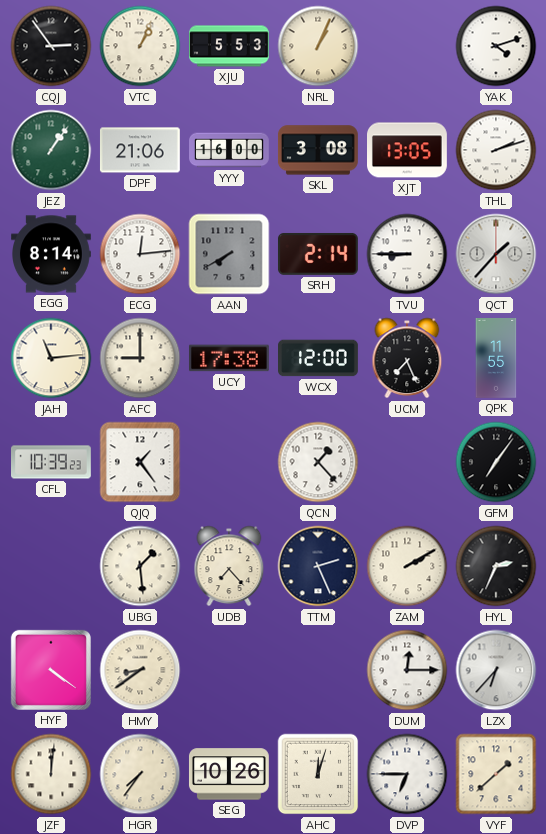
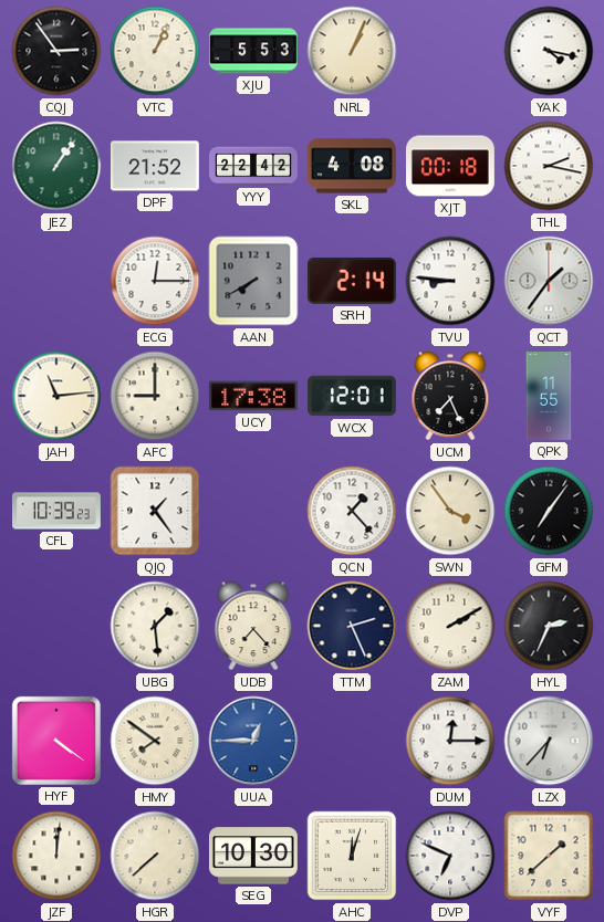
YAK: 4:12 -> 4:17
DPF: 21:06 -> 21:52
YYY: 16:00 -> 22:42
SKL: 3:08 -> 4:08
XJT: 13:05 -> 00:18
THL: 2:12 -> 2:17
EGG: 8:14 -> none
ECG: 12:14 -> 12:15
TVU: 8:45 -> 8:46
QCT: 1:37 -> 1:36
WCX: 12:00 -> 12:01
SWN: none -> 3:54
HMY: 8:39 -> 7:51
UUA: none -> 12:45
HGR: 7:36 -> 7:38
SEG: 10:26 -> 10:30
DVP: 6:45 -> 6:49
